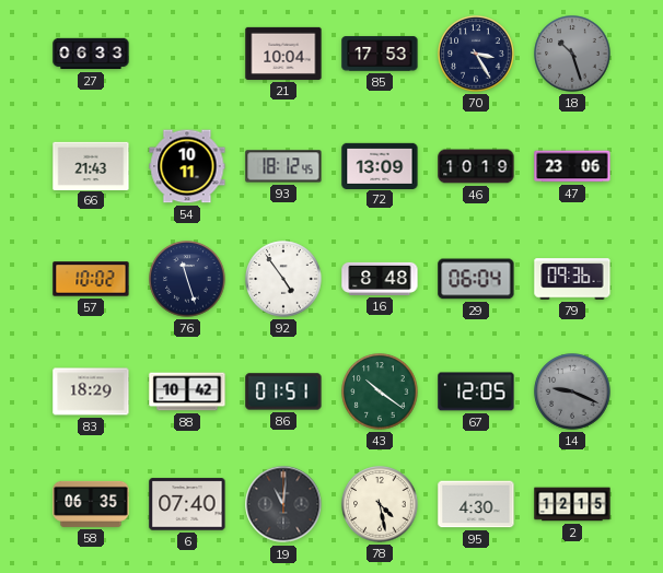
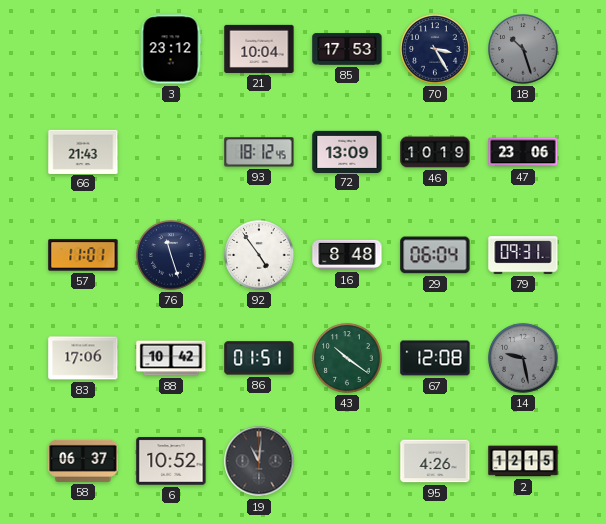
27: 06:33 -> none
3: none -> 23:12
54: 10:11 -> none
57: 10:02 -> 11:01
79: 09:36 -> 09:31
83: 18:29 -> 17:06
67: 12:05 -> 12:08
14: 9:19 -> 9:28
58: 06:35 -> 06:37
6: 07:40 -> 10:52
78: 4:28 -> none
95: 4:30 -> 4:26
